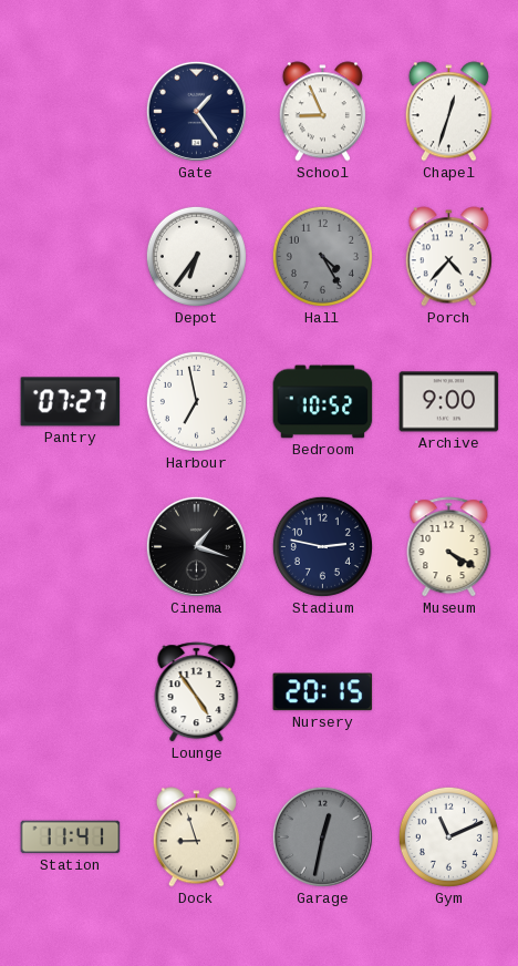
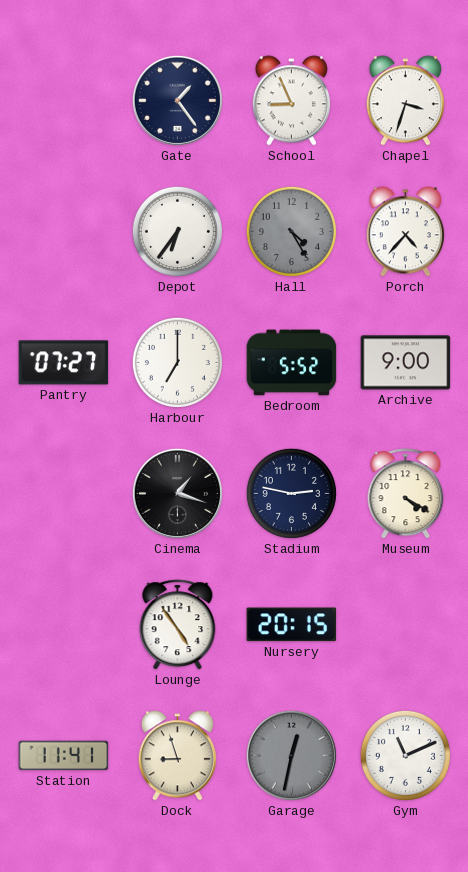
Chapel: 12:33 -> 3:33
Harbour: 6:58 -> 7:00
Bedroom: 10:52 -> 5:52
